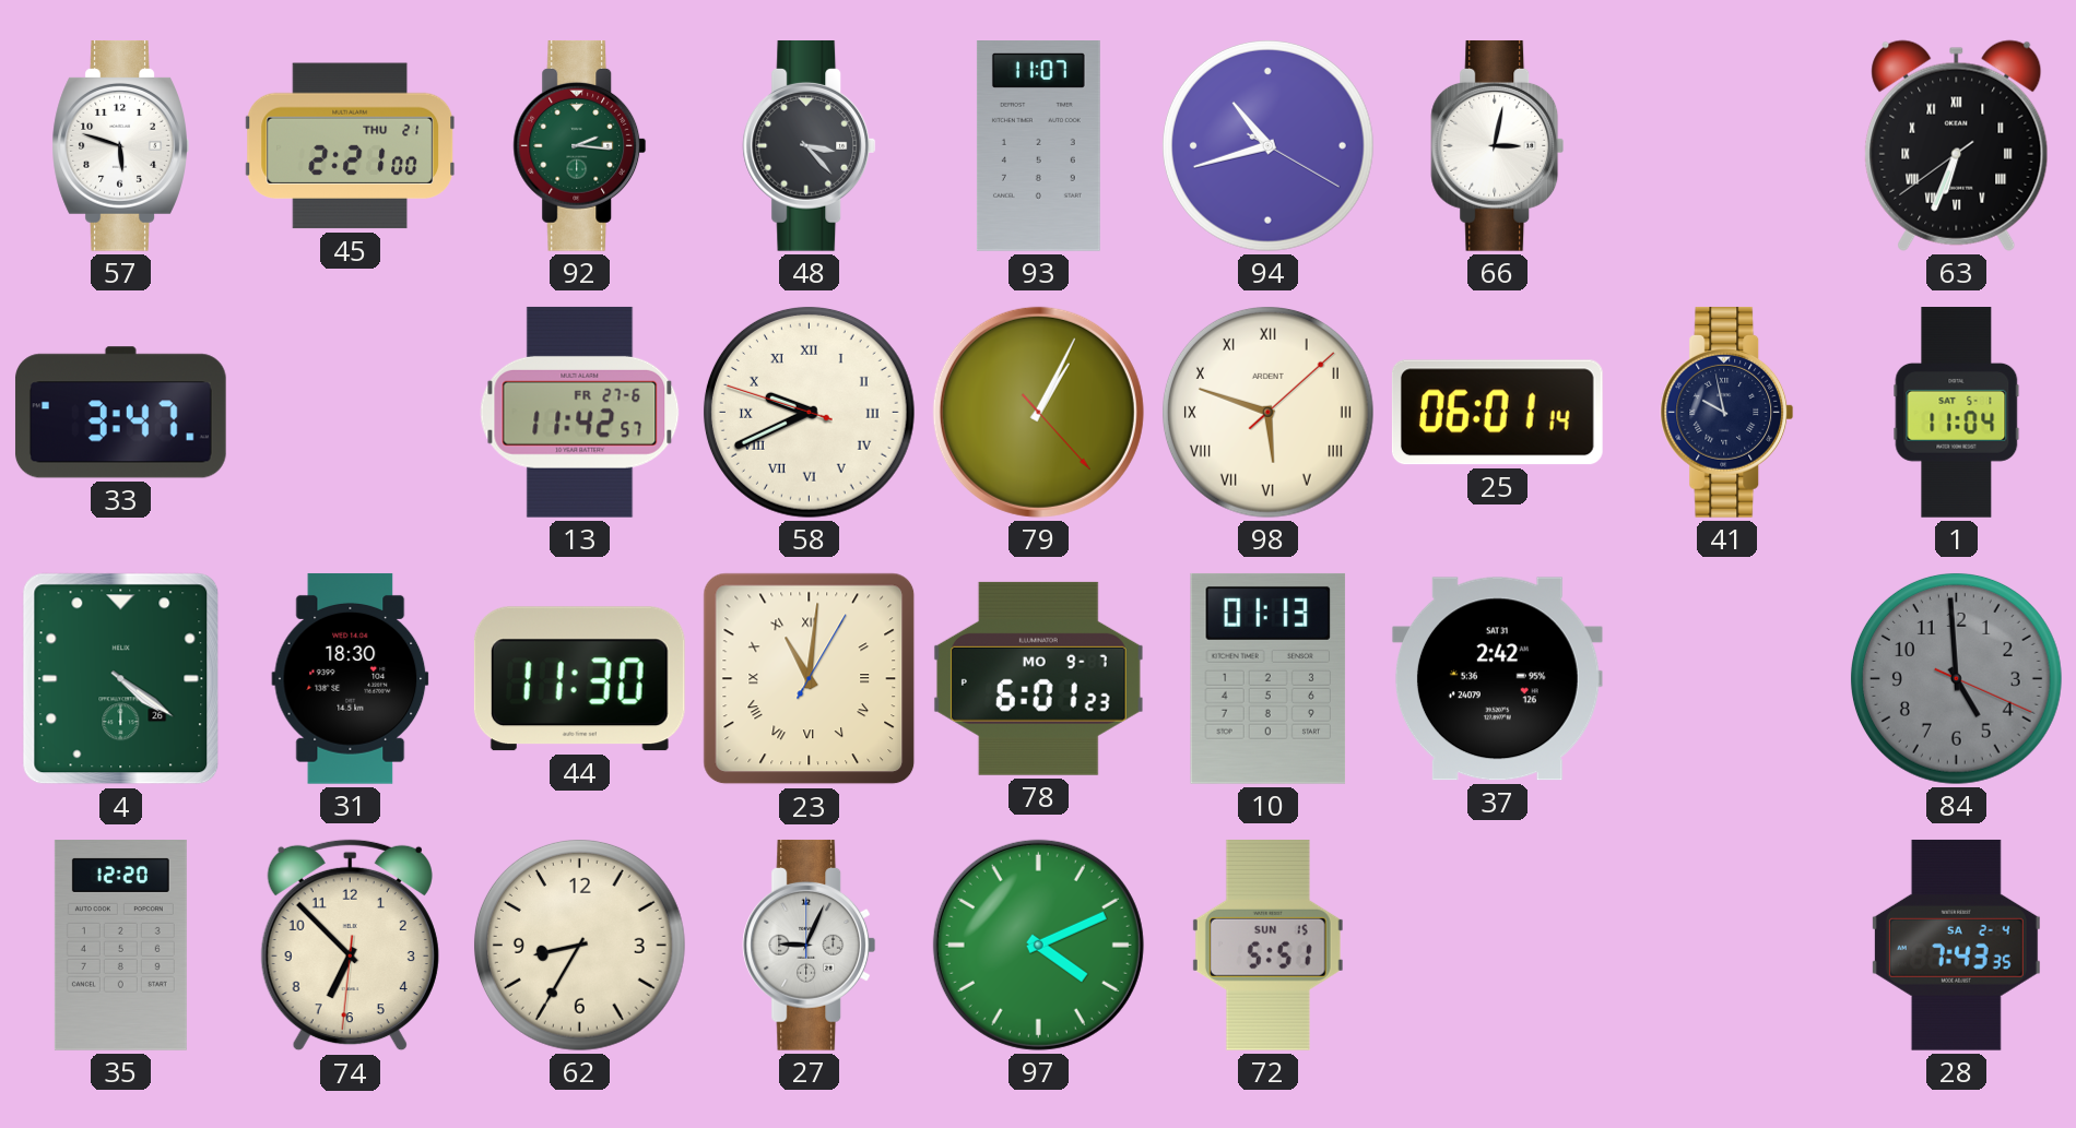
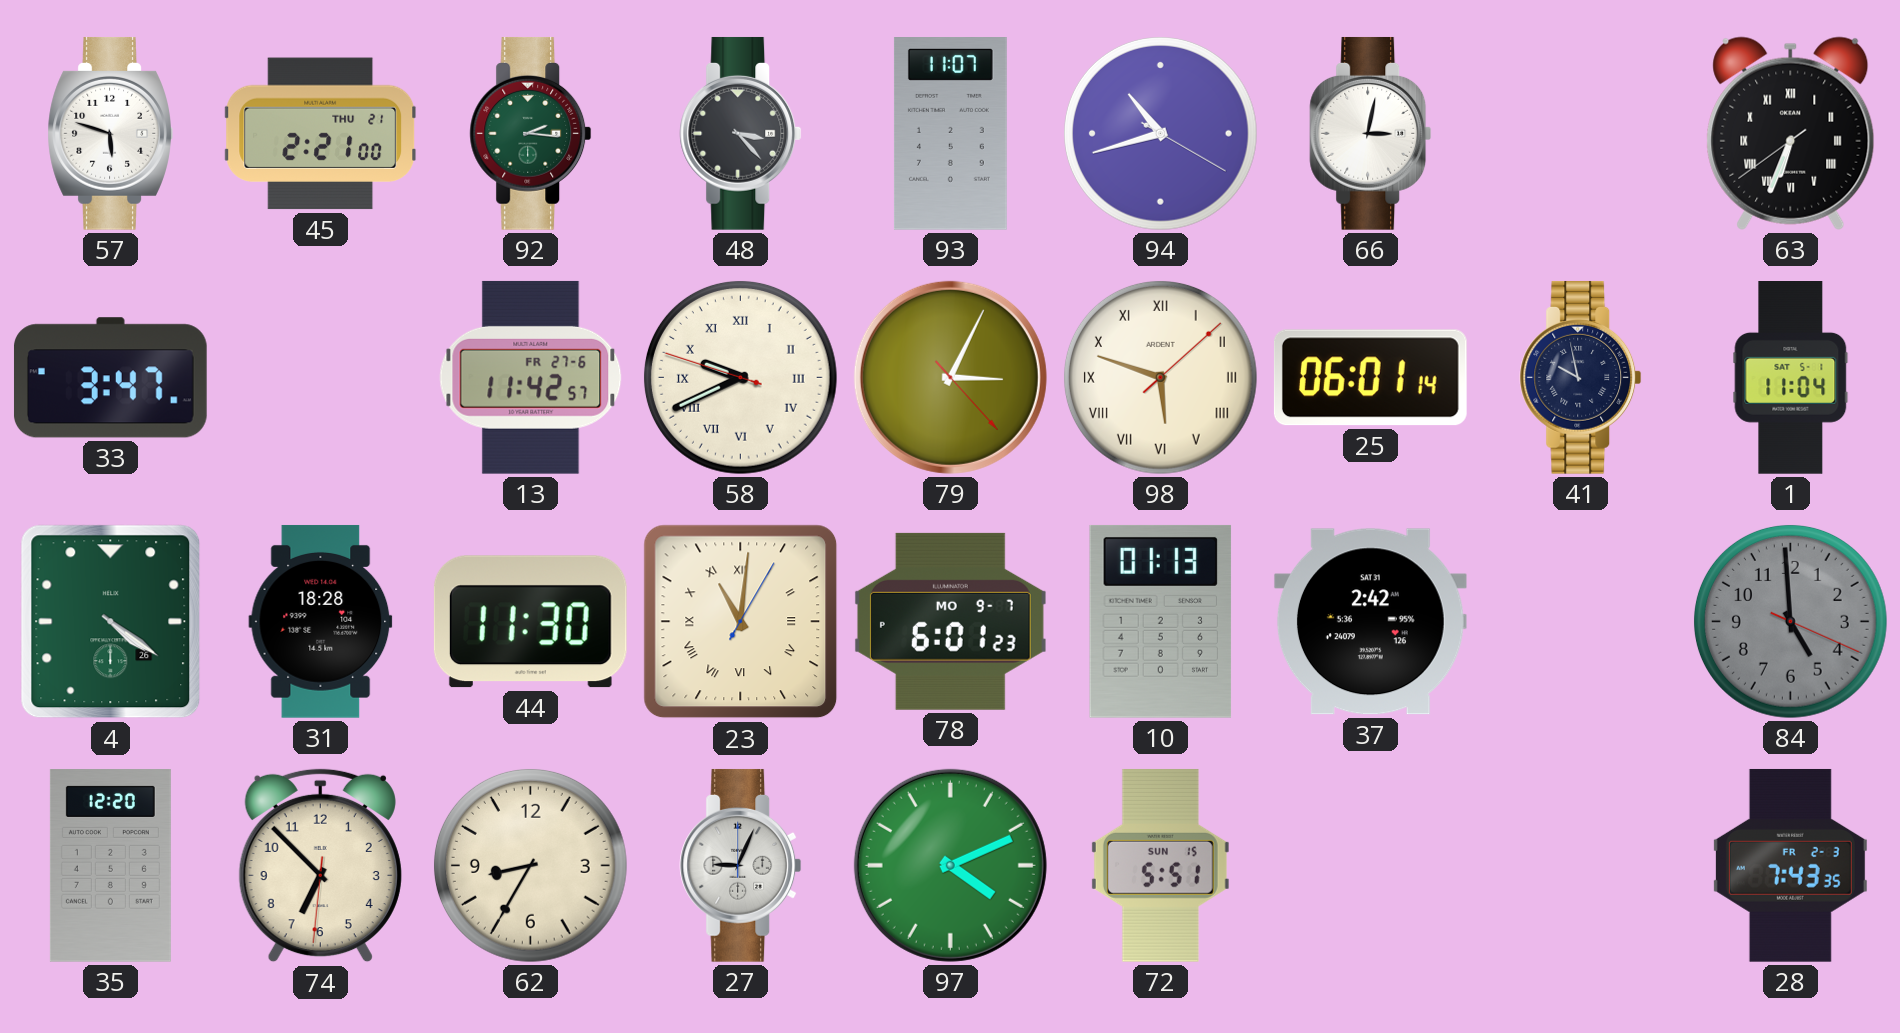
79: 1:04 -> 3:04
31: 18:30 -> 18:28
28 date: SA 2-4 -> FR 2-3
